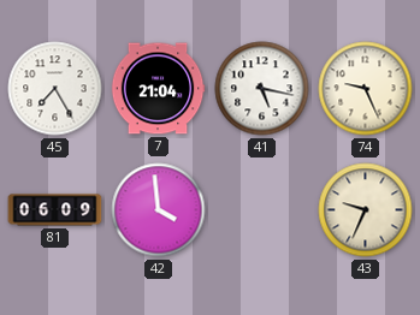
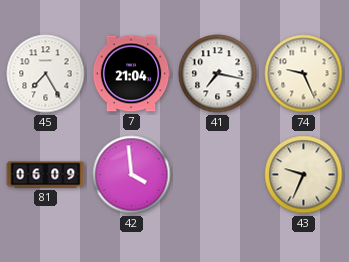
41: 5:17 -> 7:17
